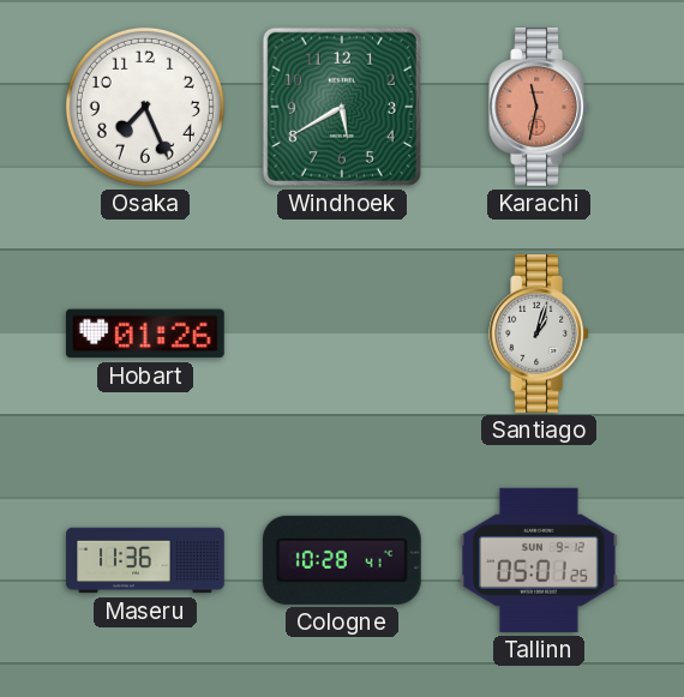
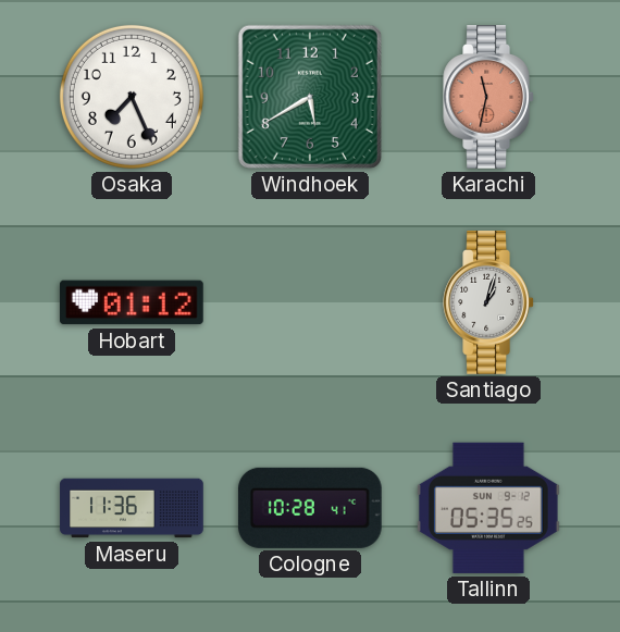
Hobart: 01:26 -> 01:12
Tallinn: 05:01 -> 05:35
